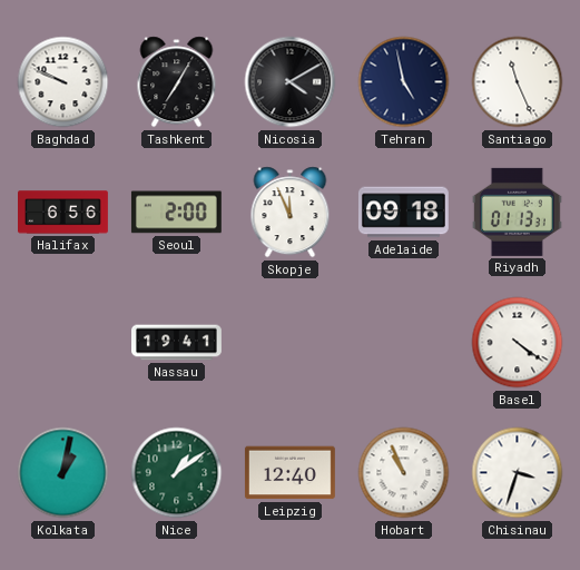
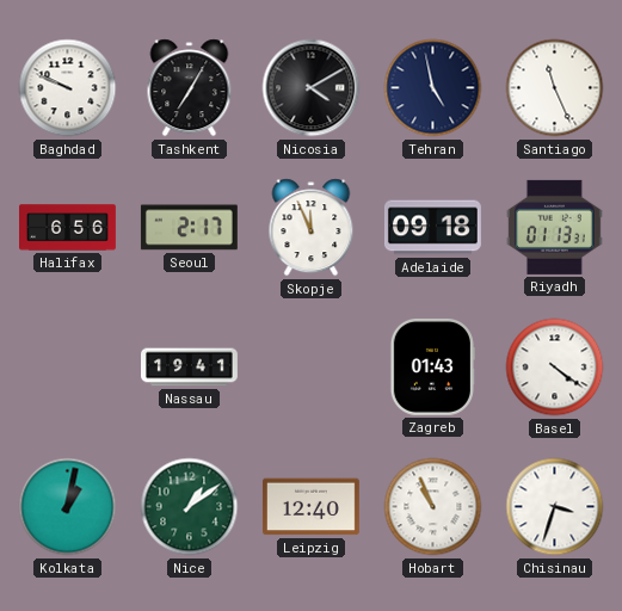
Seoul: 2:00 -> 2:17
Zagreb: none -> 01:43
